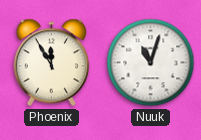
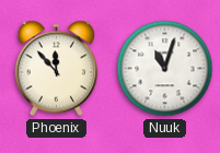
Phoenix: 11:55 -> 11:53
